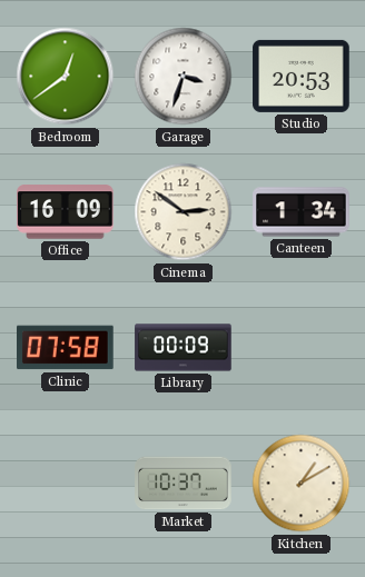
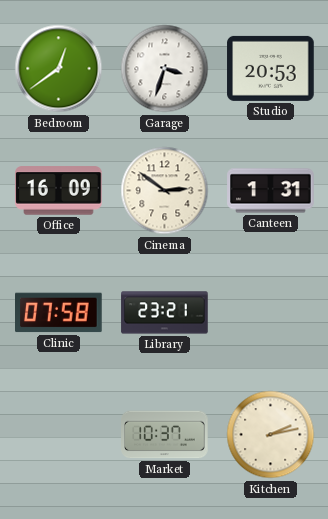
Canteen: 1:34 -> 1:31
Library: 00:09 -> 23:21
Kitchen: 1:10 -> 2:13
